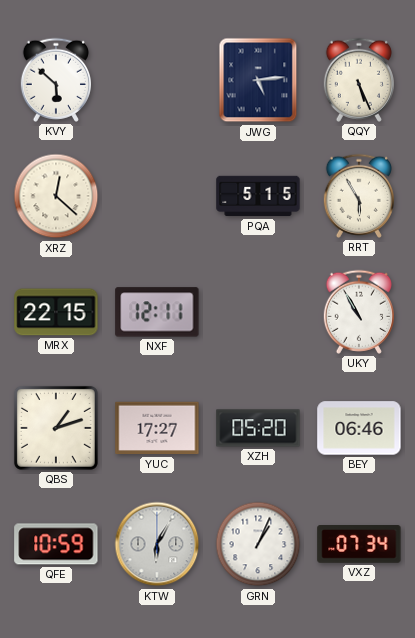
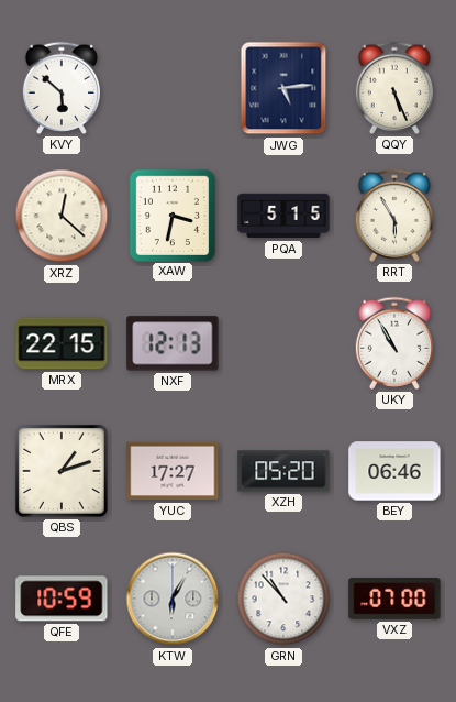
XAW: none -> 3:32
NXF: 12:11 -> 12:13
GRN: 1:04 -> 10:53
VXZ: 07:34 -> 07:00
